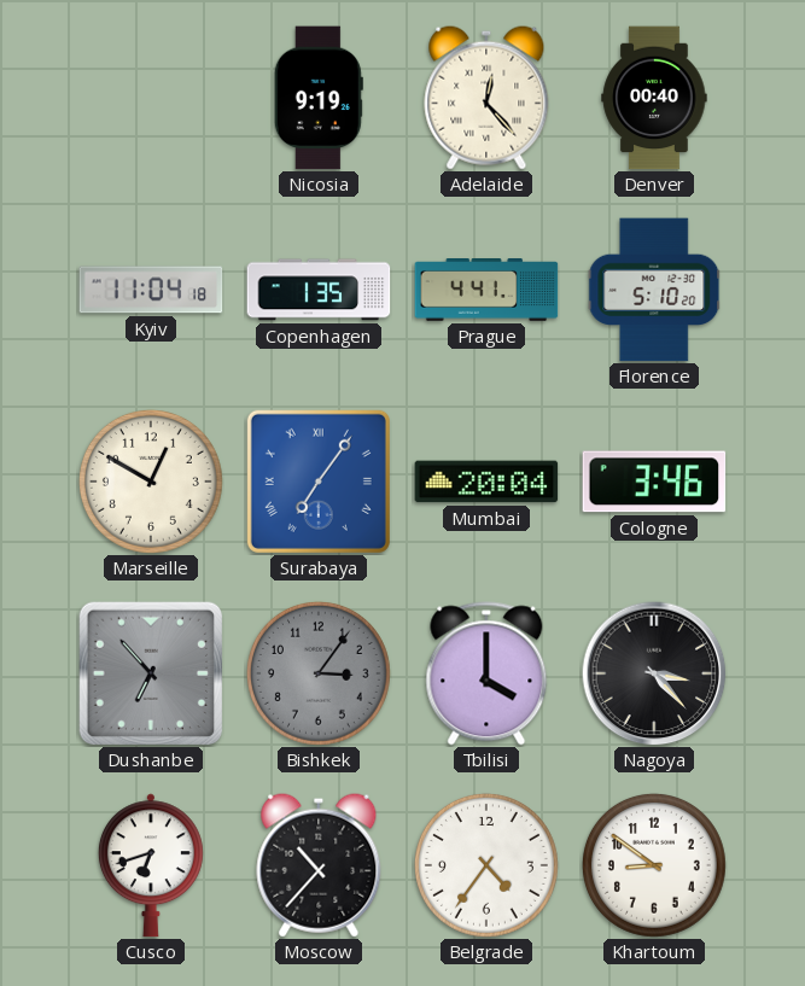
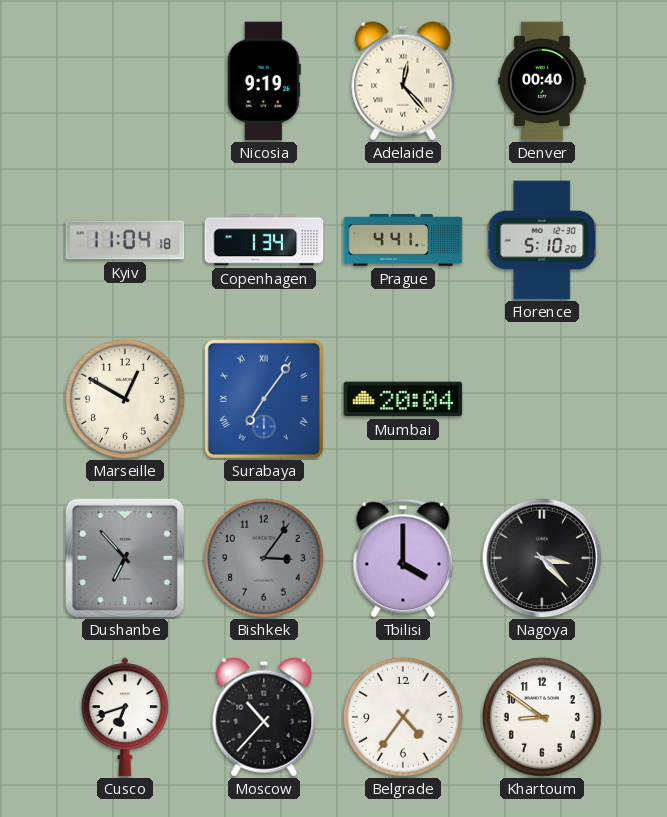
Copenhagen: 1:35 -> 1:34
Cologne: 3:46 -> none
